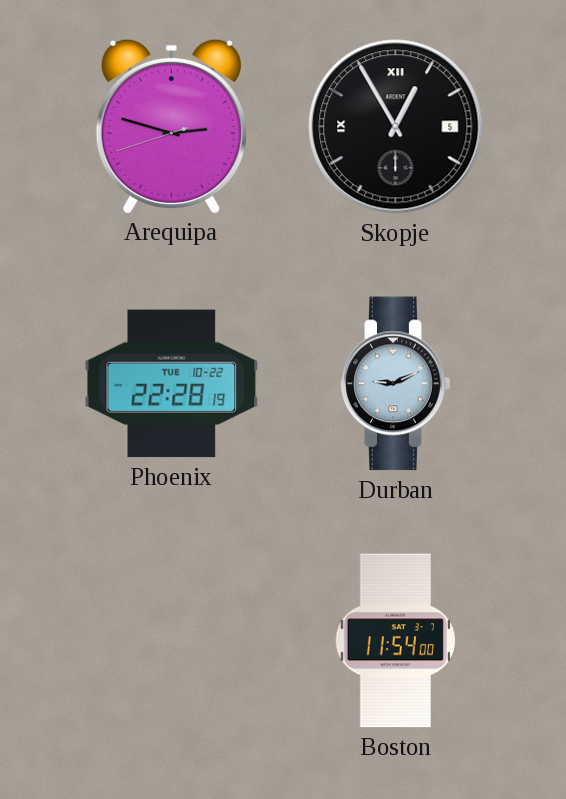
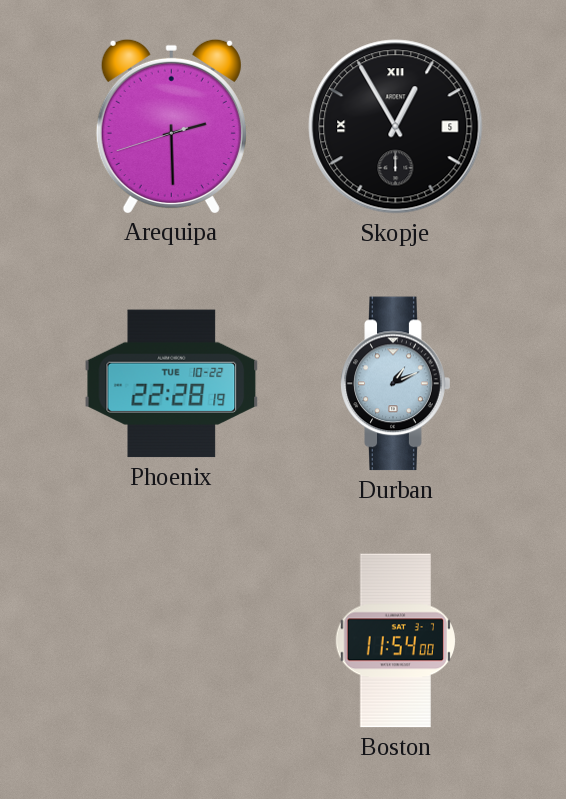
Arequipa: 2:47 -> 2:29
Durban: 9:11 -> 1:11
